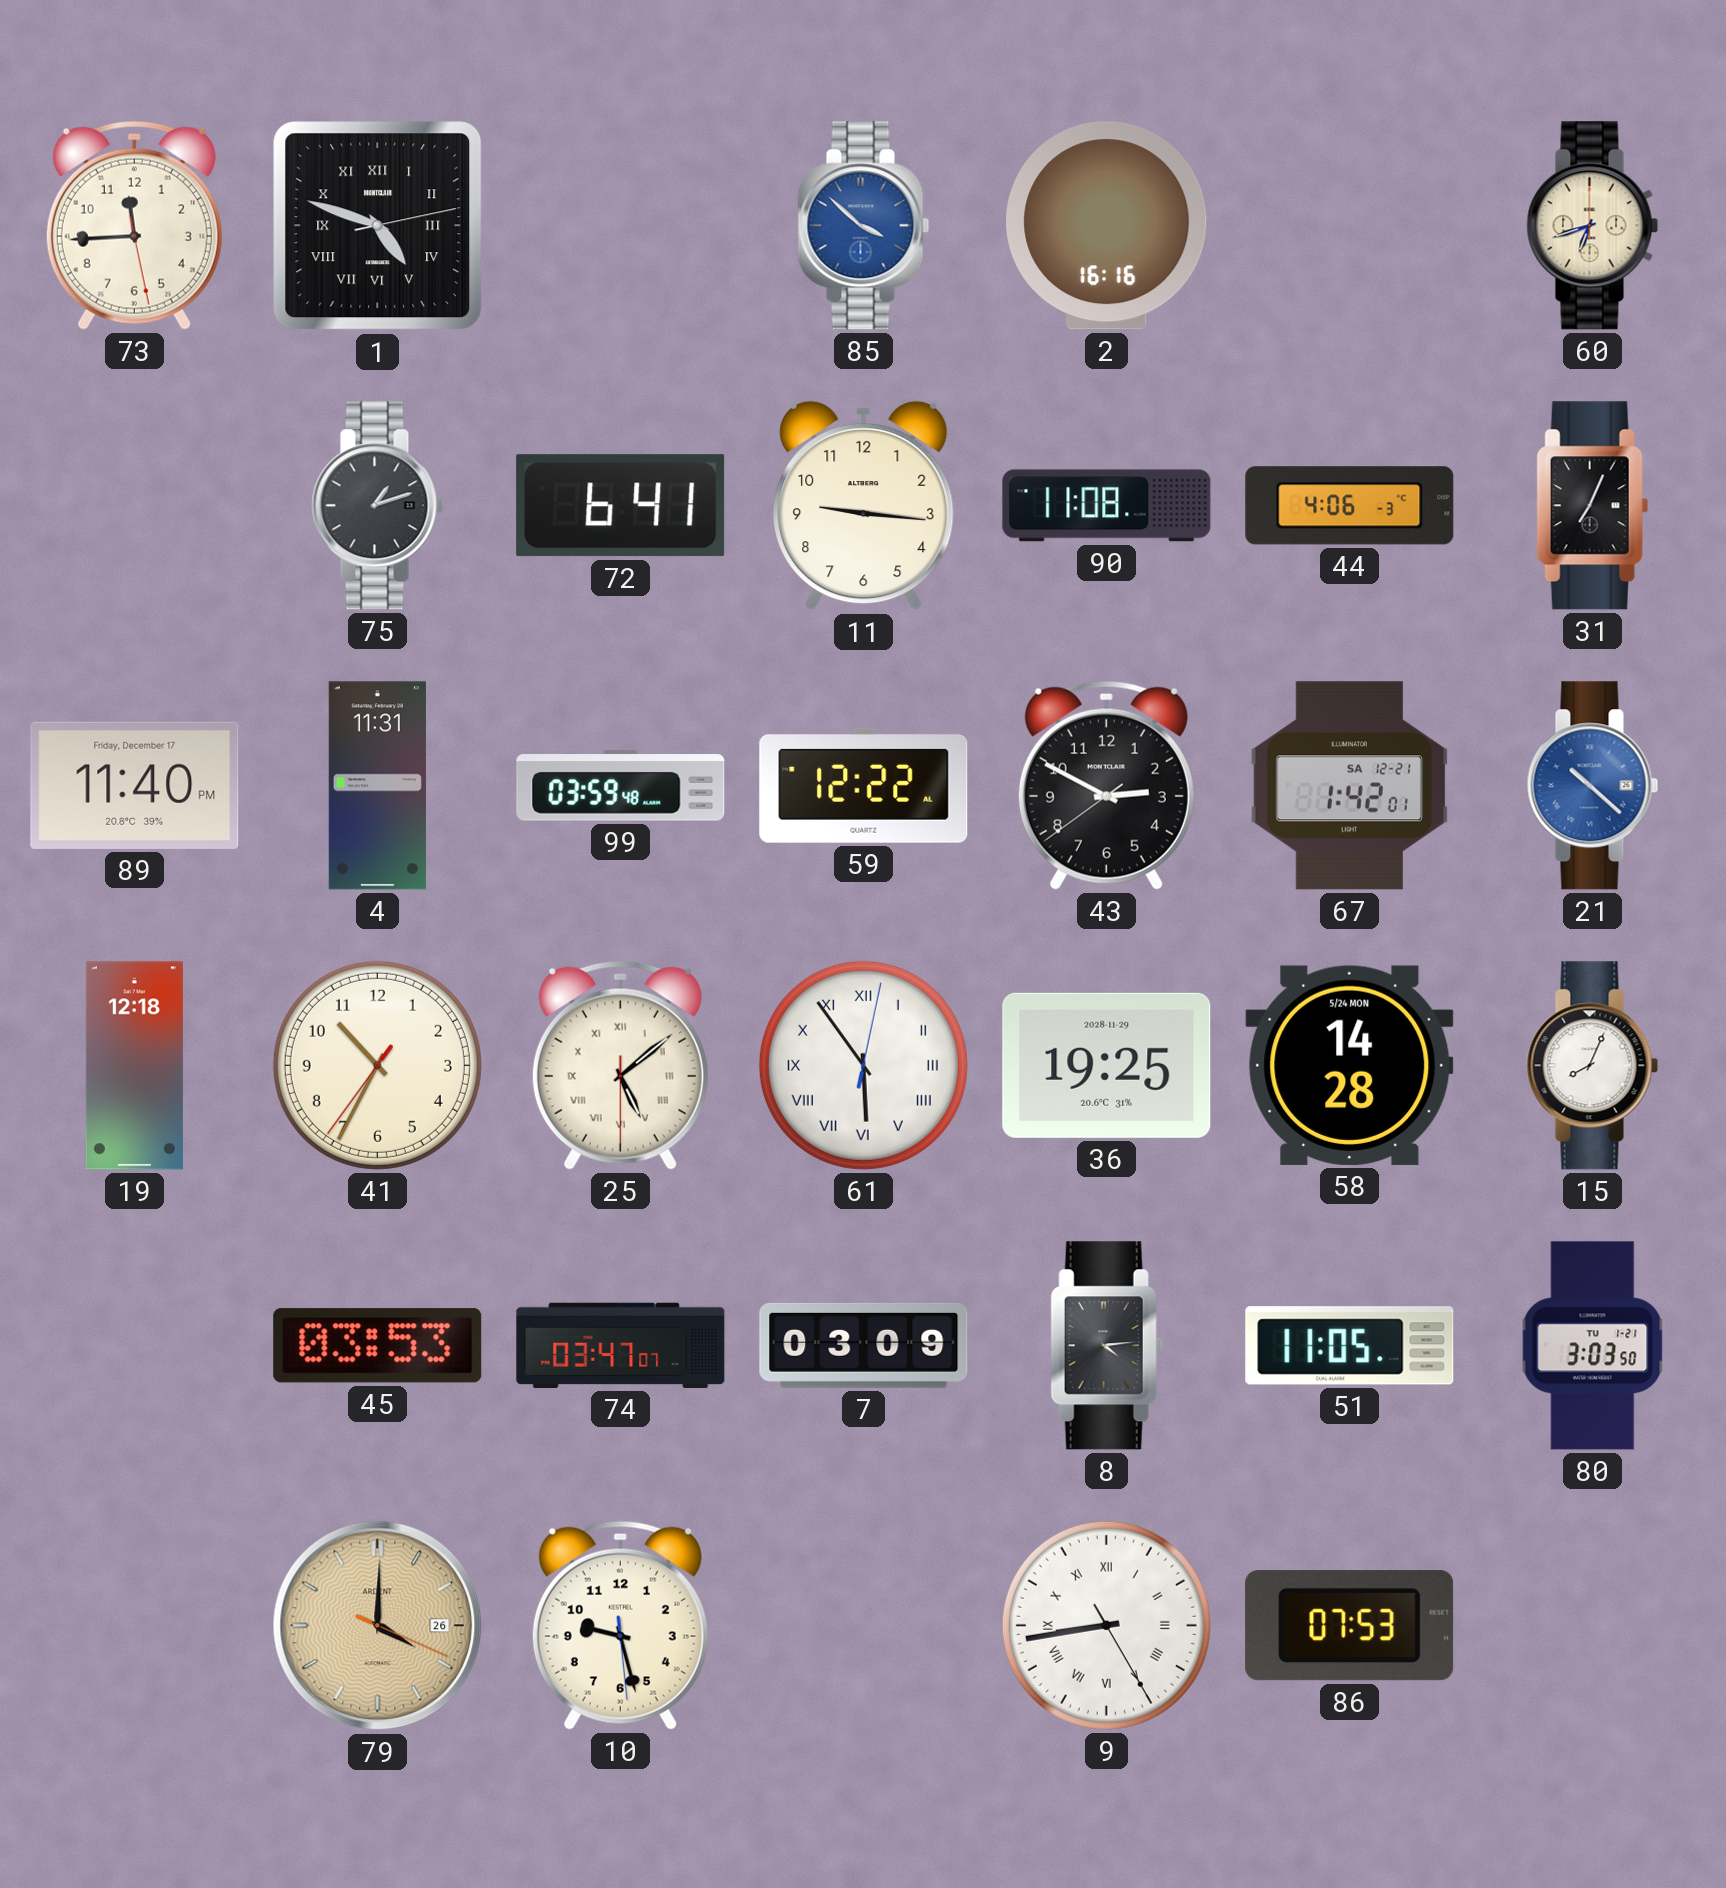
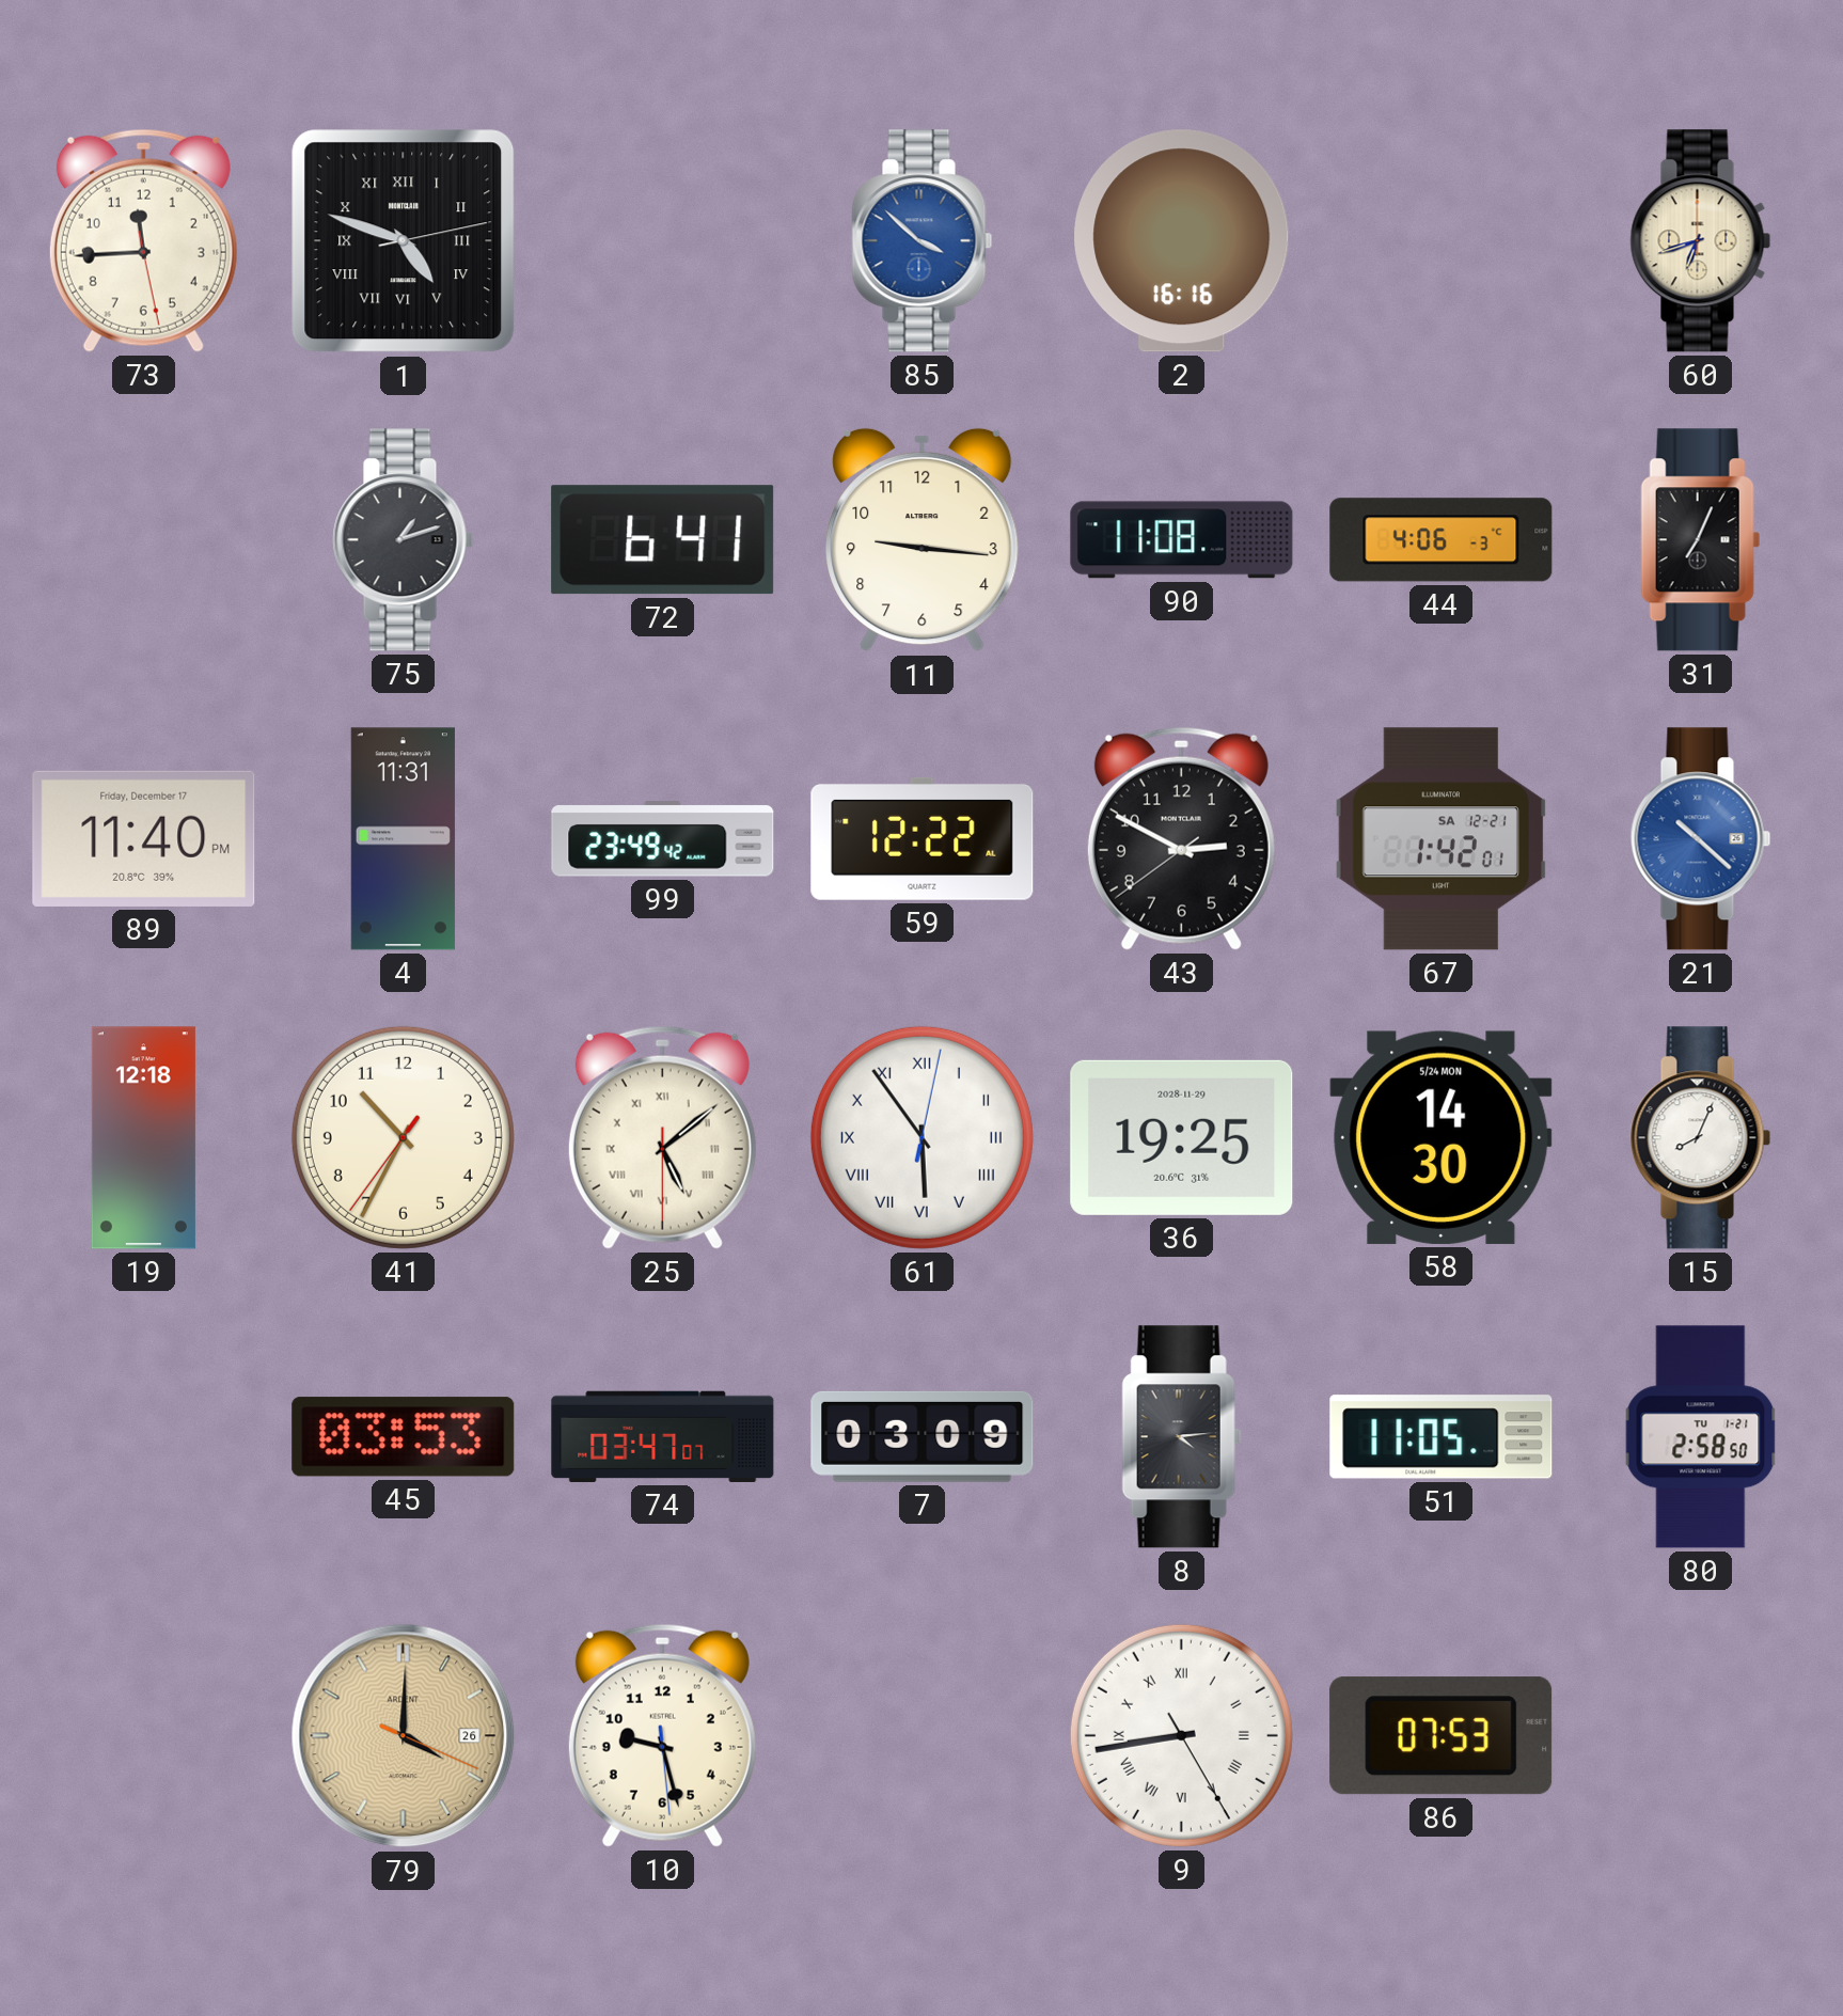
99: 03:59 -> 23:49
58: 14:28 -> 14:30
80: 3:03 -> 2:58
